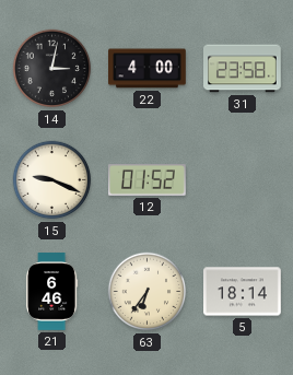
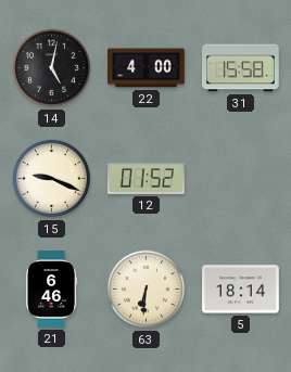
14: 3:02 -> 5:02
31: 23:58 -> 15:58
63: 6:36 -> 6:31
